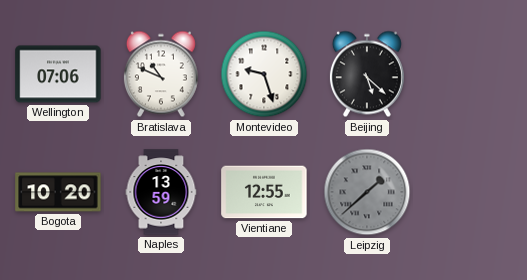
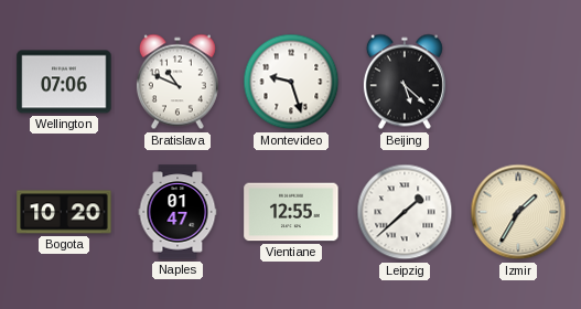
Naples: 13:59 -> 01:47
Leipzig dial: grey -> white
Izmir: none -> 1:35
